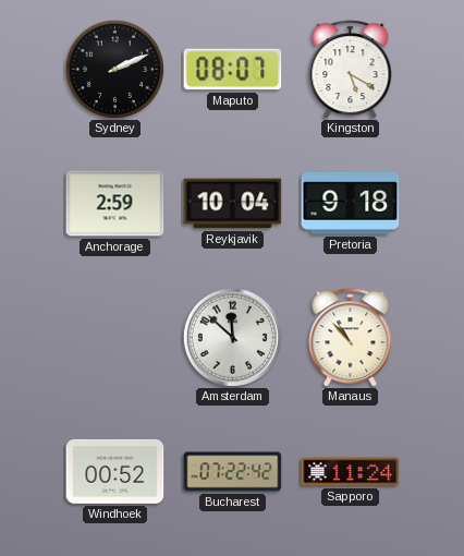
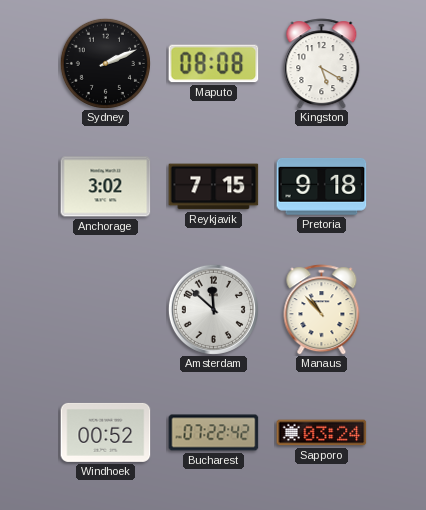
Maputo: 08:07 -> 08:08
Anchorage: 2:59 -> 3:02
Reykjavik: 10:04 -> 7:15
Sapporo: 11:24 -> 03:24
